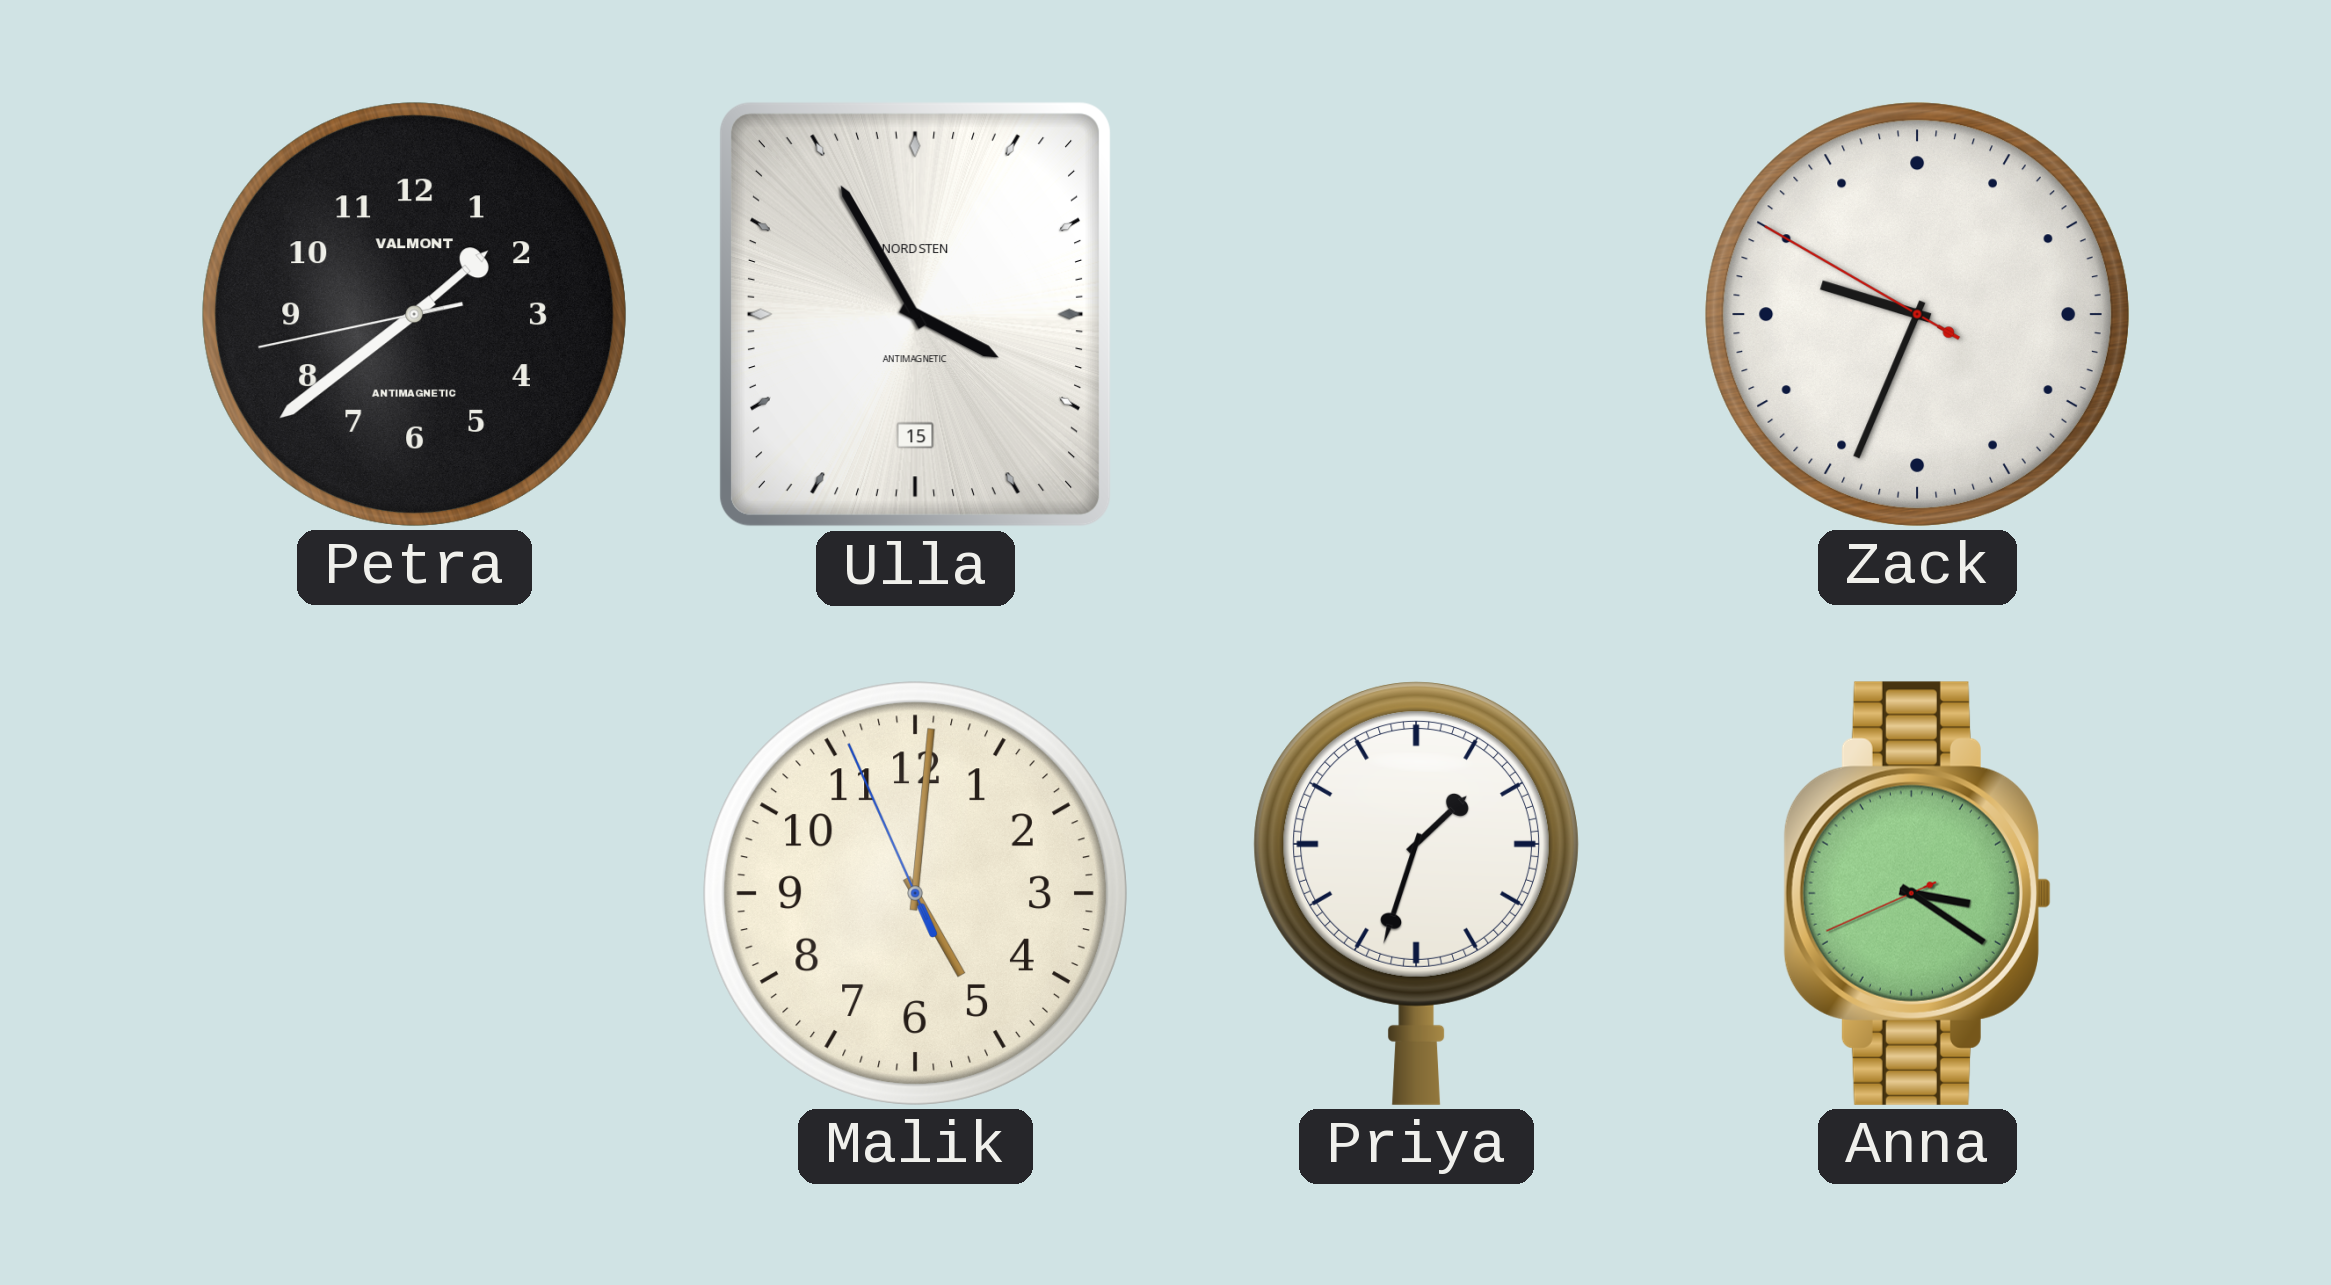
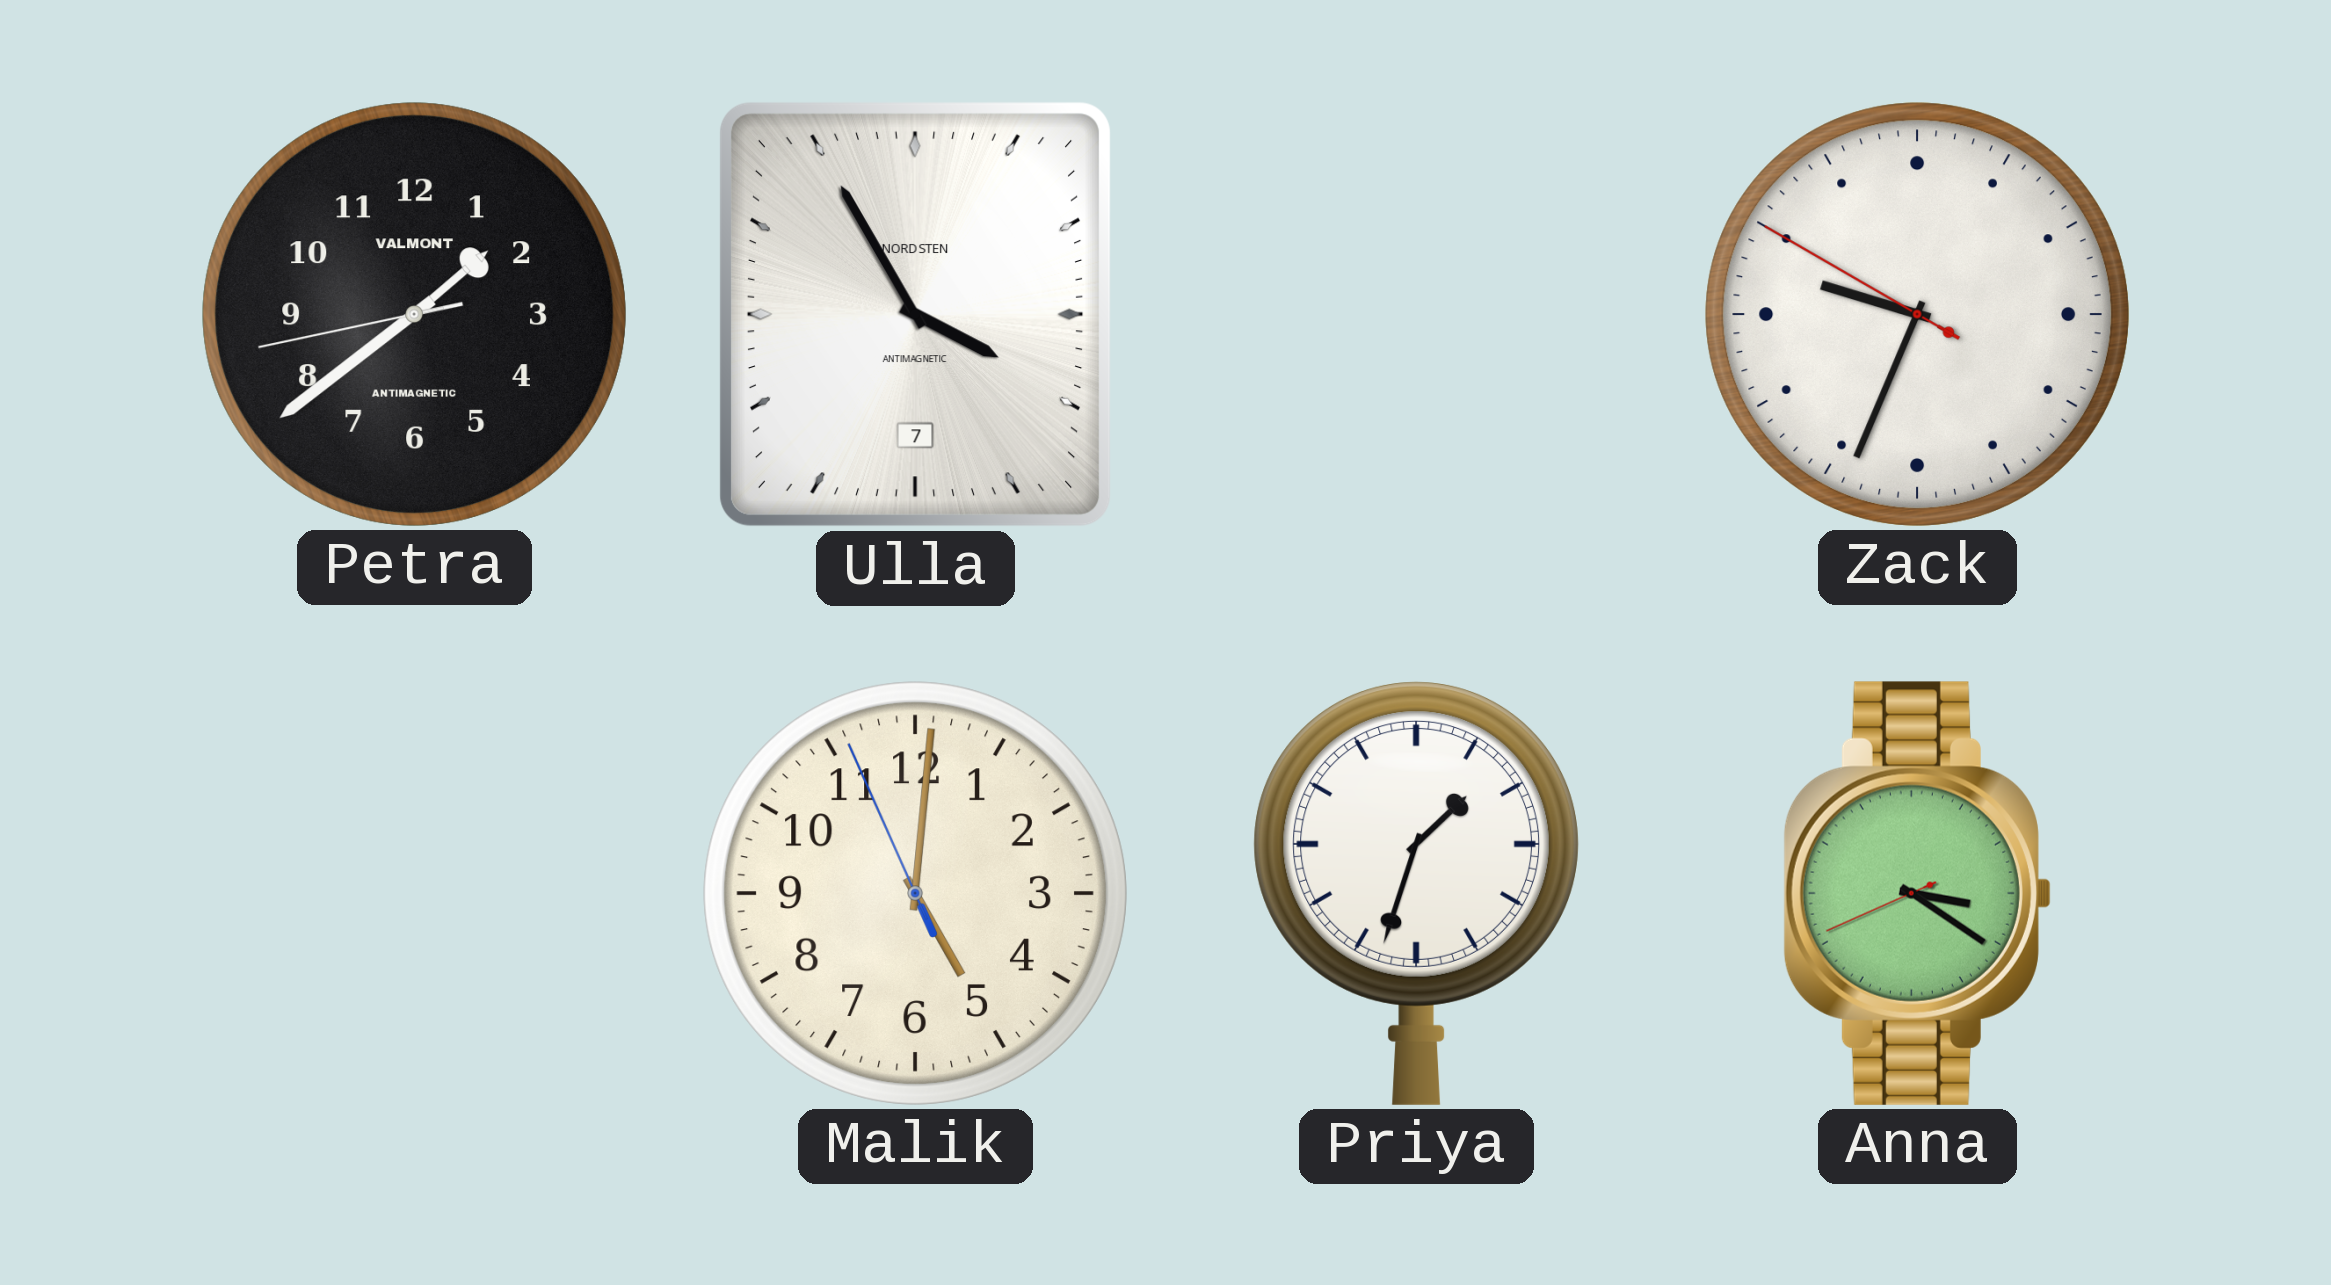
Ulla date: 15 -> 7
